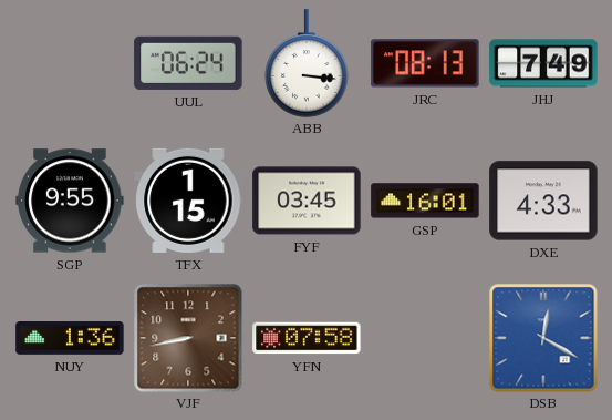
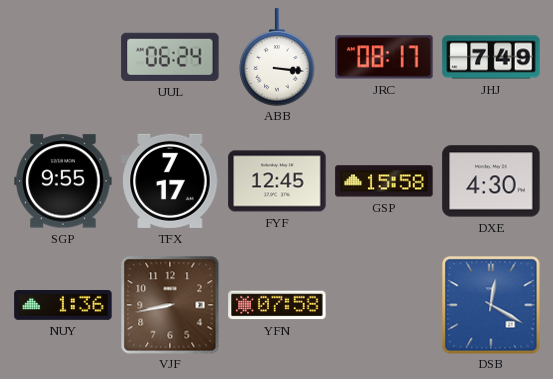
JRC: 08:13 -> 08:17
TFX: 1:15 -> 7:17
FYF: 03:45 -> 12:45
GSP: 16:01 -> 15:58
DXE: 4:33 -> 4:30
